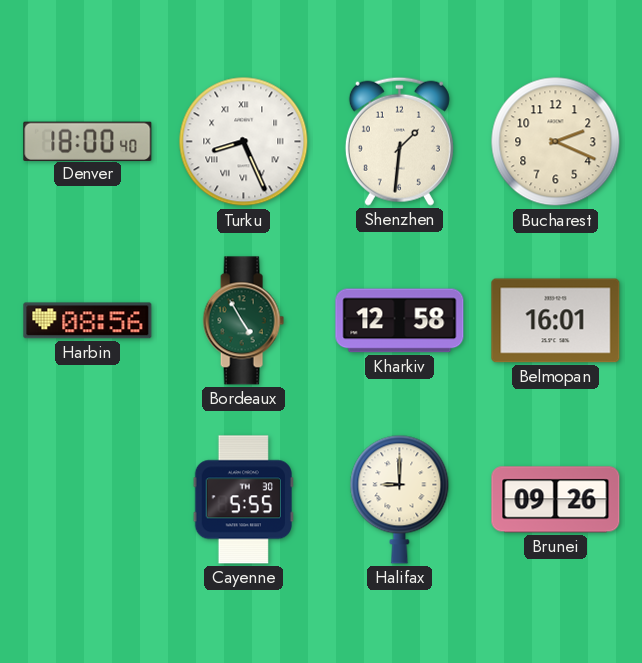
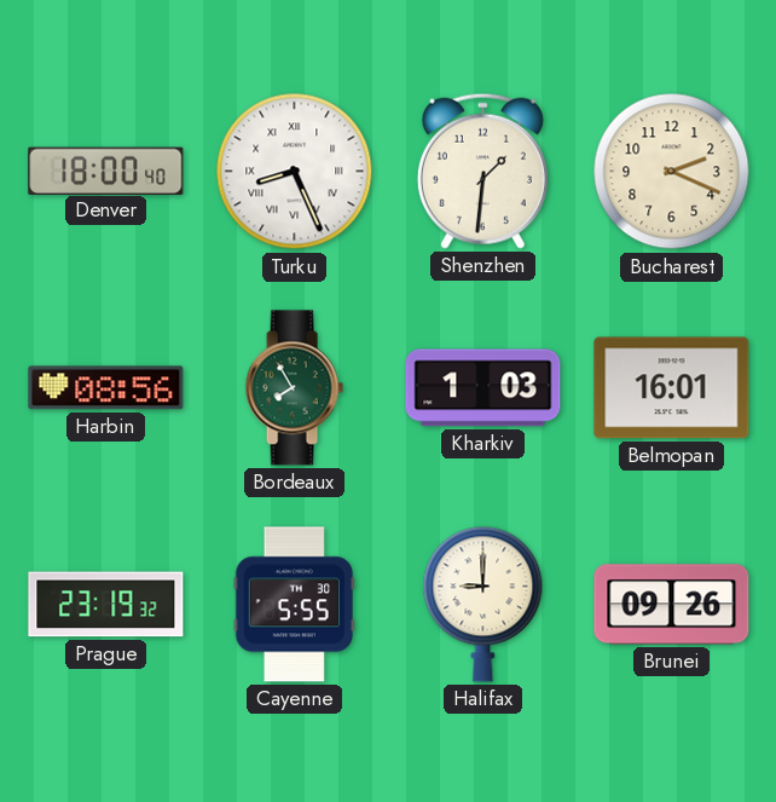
Bordeaux: 4:55 -> 7:55
Kharkiv: 12:58 -> 1:03
Prague: none -> 23:19
